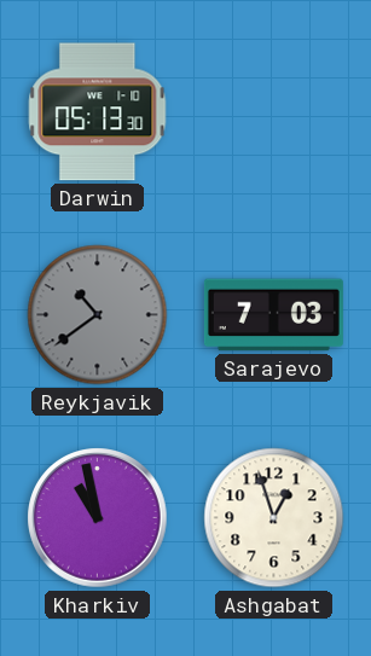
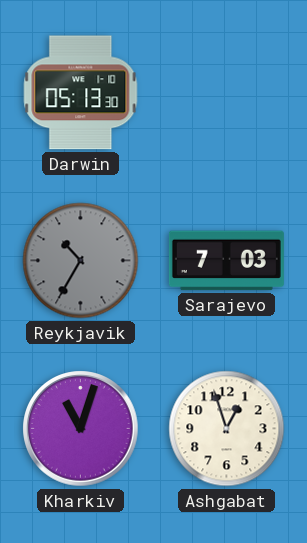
Reykjavik: 10:39 -> 10:35
Kharkiv: 10:58 -> 11:03
